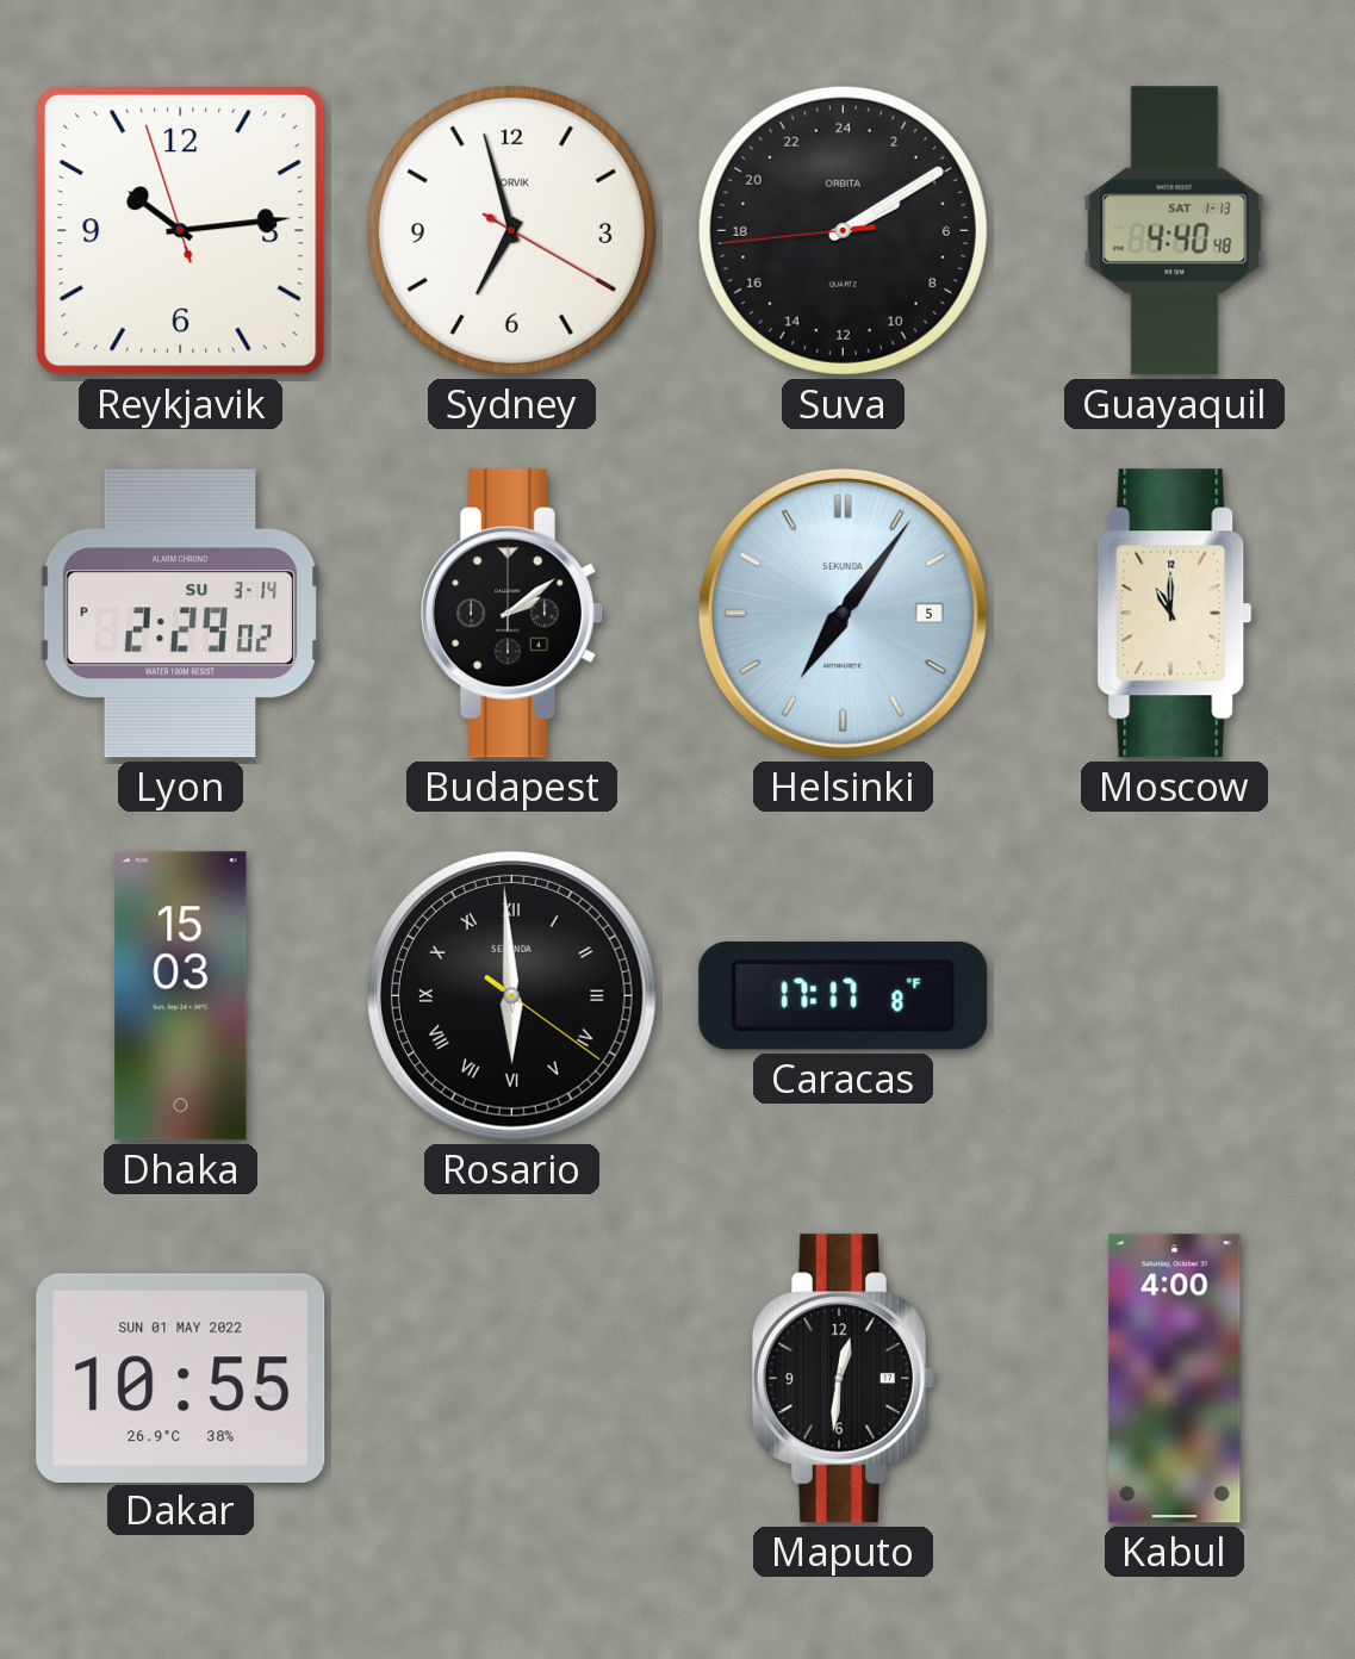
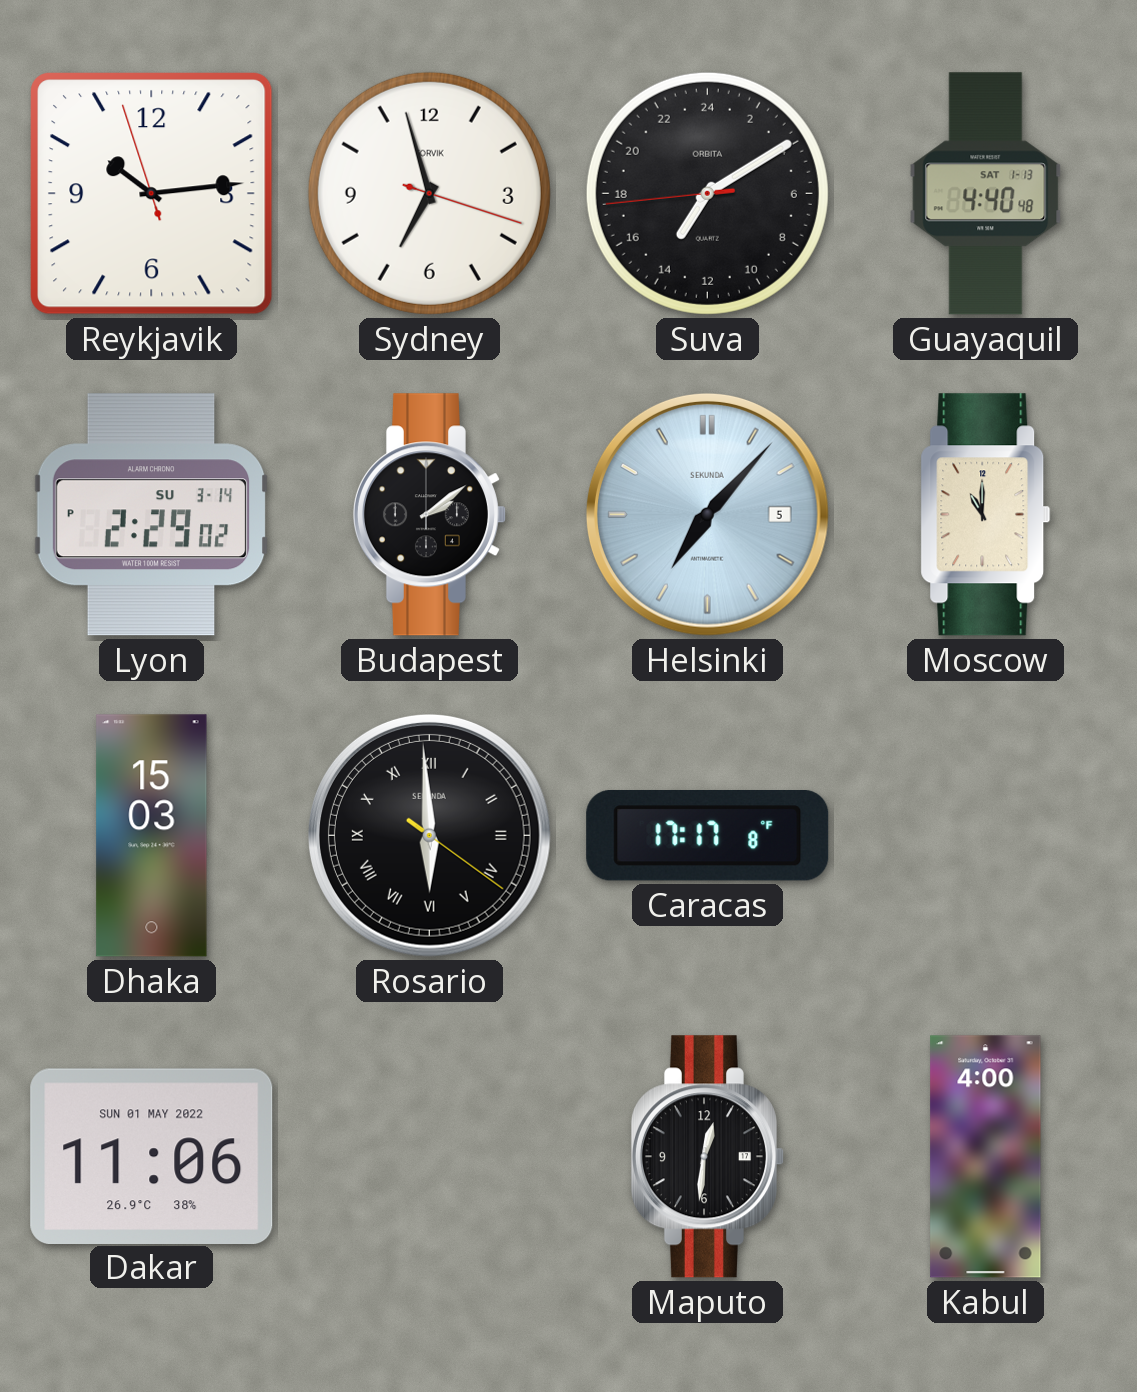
Sydney: 6:57:20 -> 6:57:18
Suva: 4:09 -> 14:09
Helsinki: 7:06 -> 7:07
Dakar: 10:55 -> 11:06
